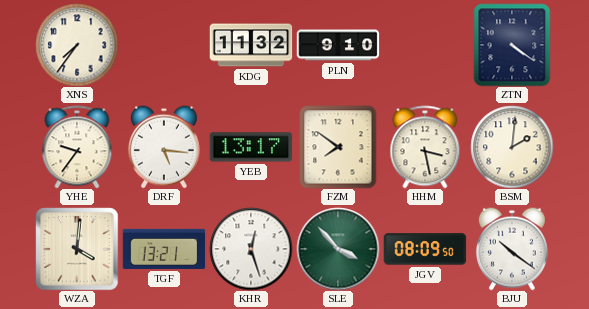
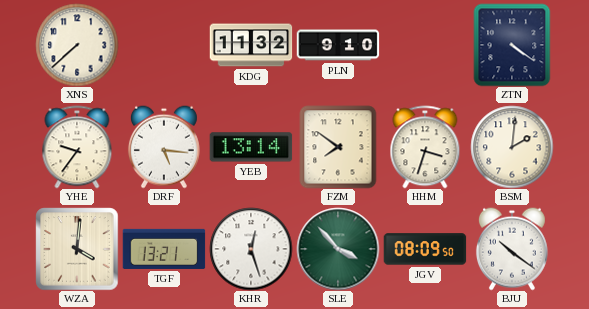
XNS: 7:36 -> 7:38
YEB: 13:17 -> 13:14
HHM: 3:28 -> 3:33
